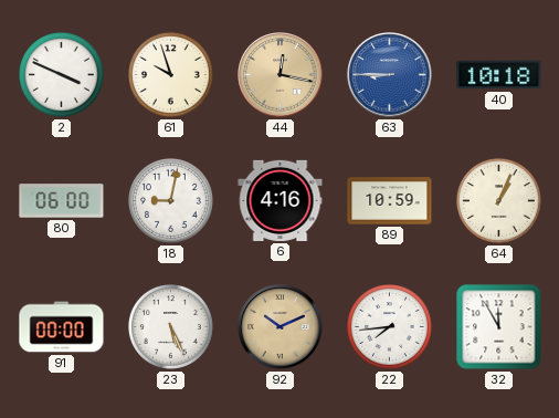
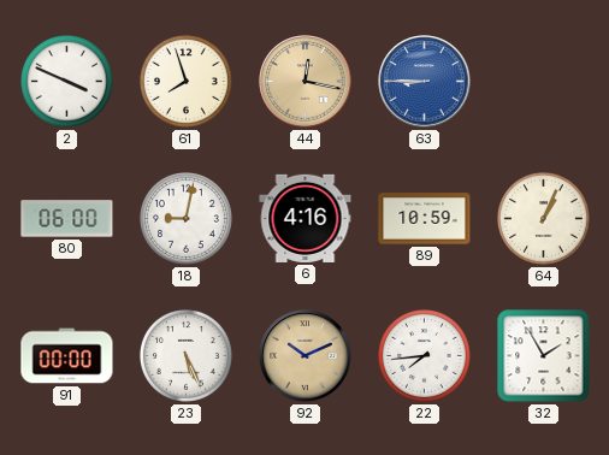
61: 9:57 -> 7:57
40: 10:18 -> none
32: 11:55 -> 1:55
